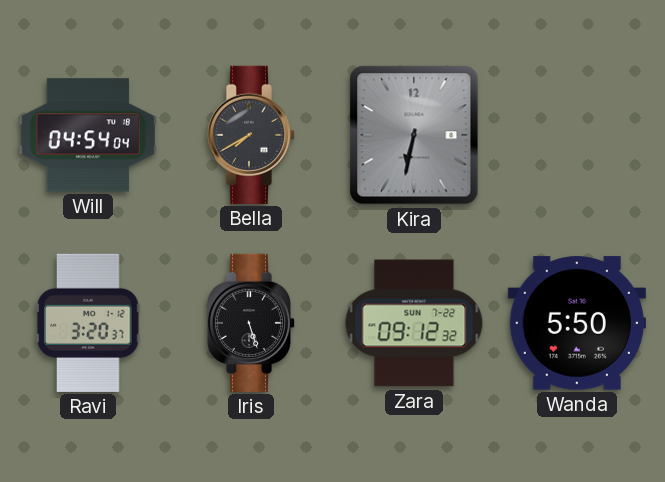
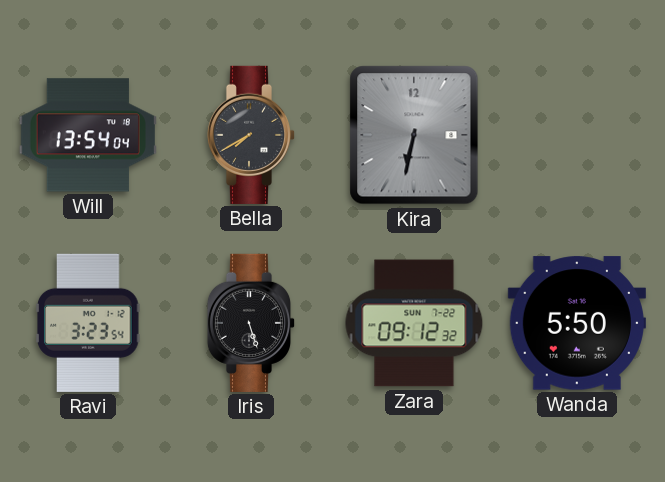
Will: 04:54 -> 13:54
Ravi: 3:20 -> 3:23
